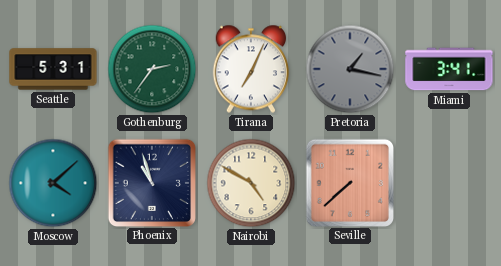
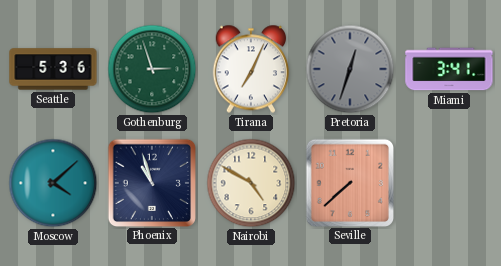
Seattle: 5:31 -> 5:36
Gothenburg: 2:36 -> 2:57
Pretoria: 1:17 -> 12:33
